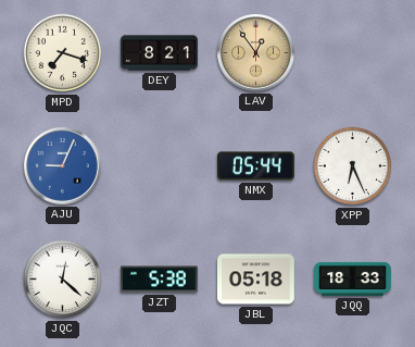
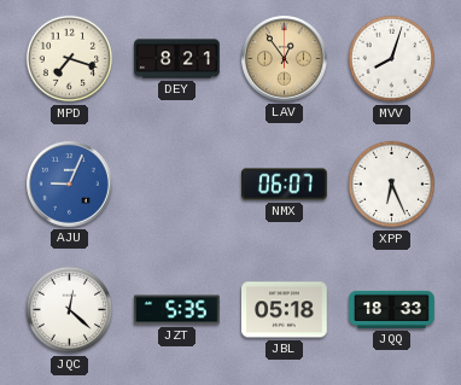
MVV: none -> 8:03
NMX: 05:44 -> 06:07
JZT: 5:38 -> 5:35
